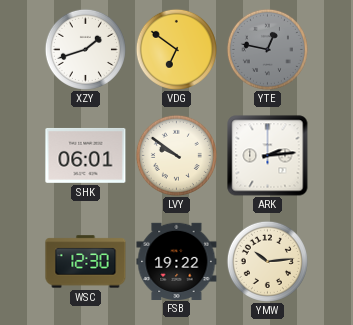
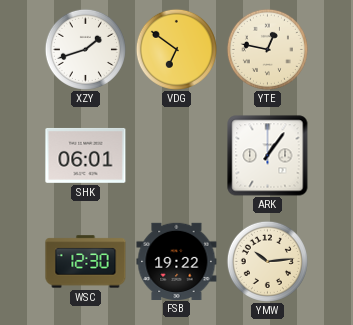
YTE dial: grey -> cream
LVY: 9:51 -> none
ARK: 2:14 -> 1:06
